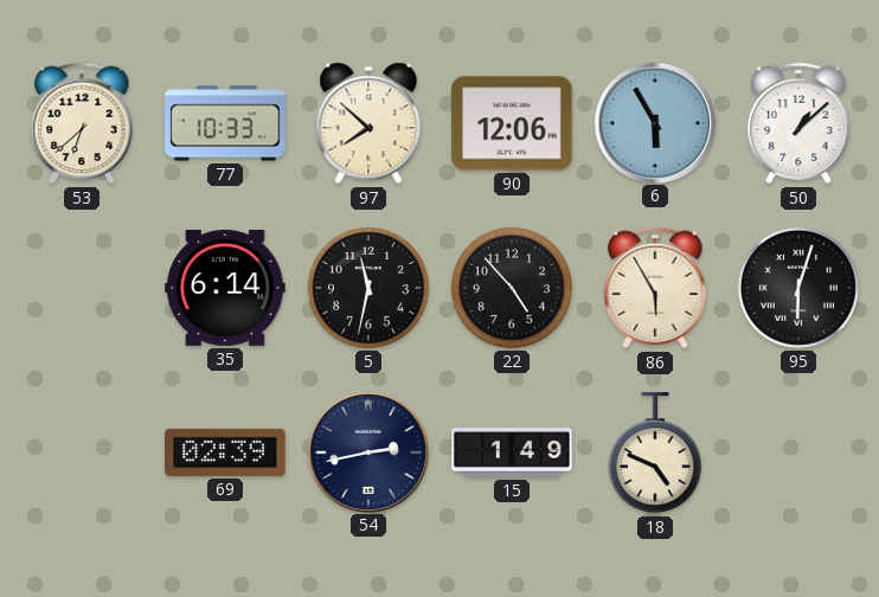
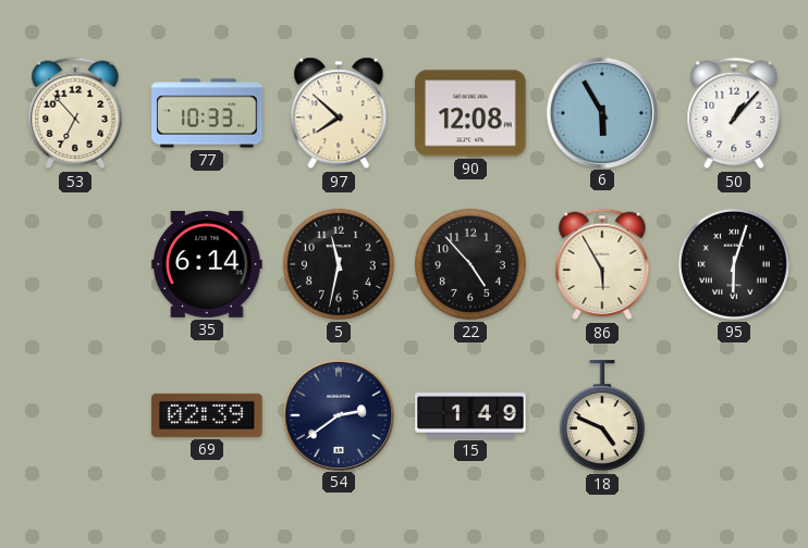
53: 6:38 -> 6:53
90: 12:06 -> 12:08
50: 1:08 -> 1:07
54: 2:43 -> 2:39
